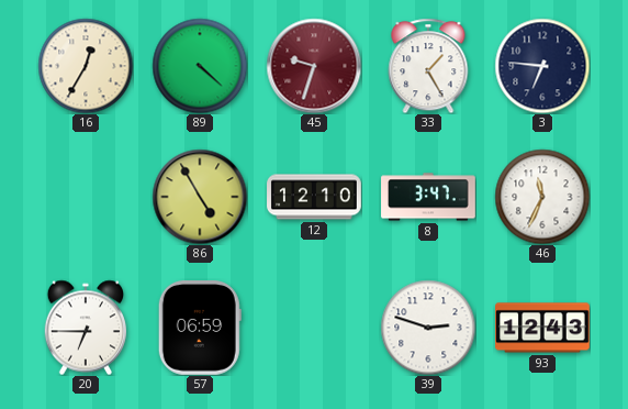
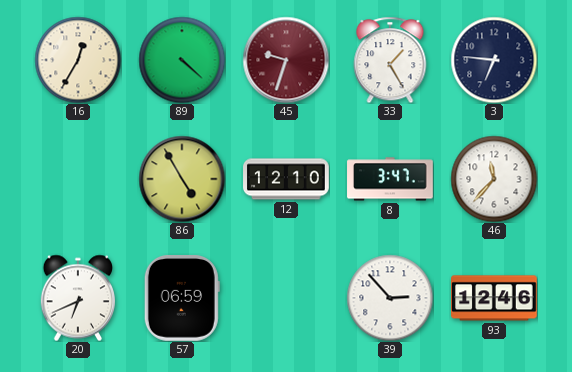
46: 11:34 -> 11:37
20: 6:45 -> 6:41
39: 2:48 -> 2:53
93: 12:43 -> 12:46
